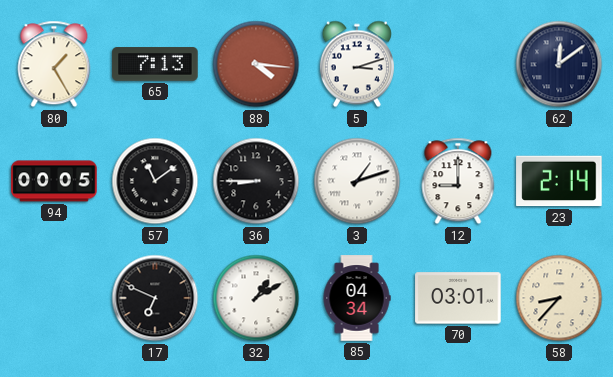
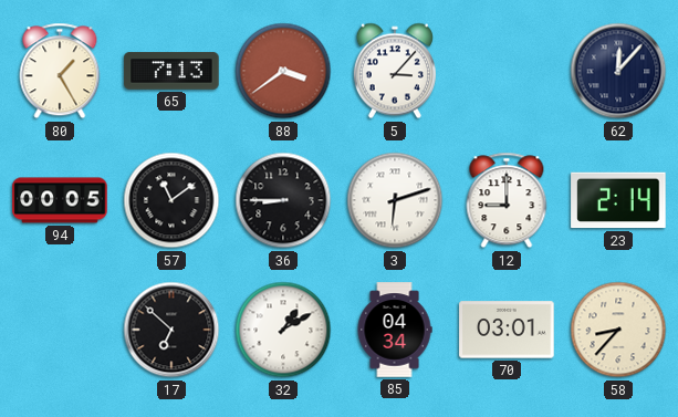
88: 4:16 -> 3:39
5: 3:12 -> 3:07
62: 12:09 -> 12:07
3: 1:12 -> 6:12
17: 6:49 -> 6:52
